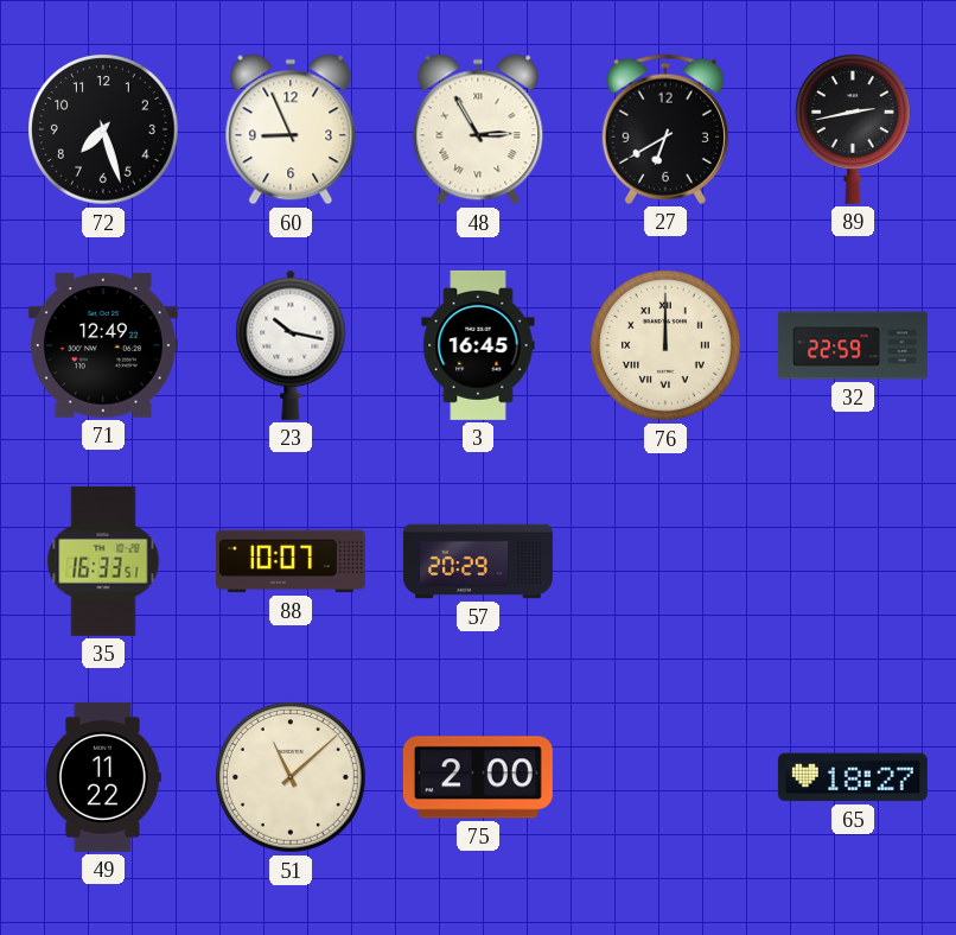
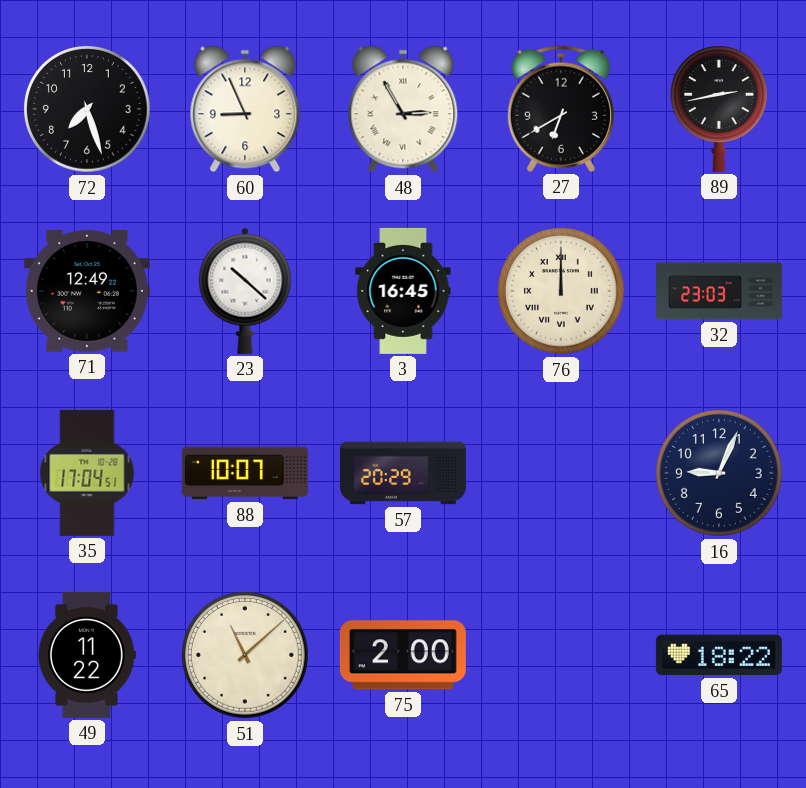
23: 10:17 -> 10:22
32: 22:59 -> 23:03
35: 16:33 -> 17:04
16: none -> 9:04
65: 18:27 -> 18:22
